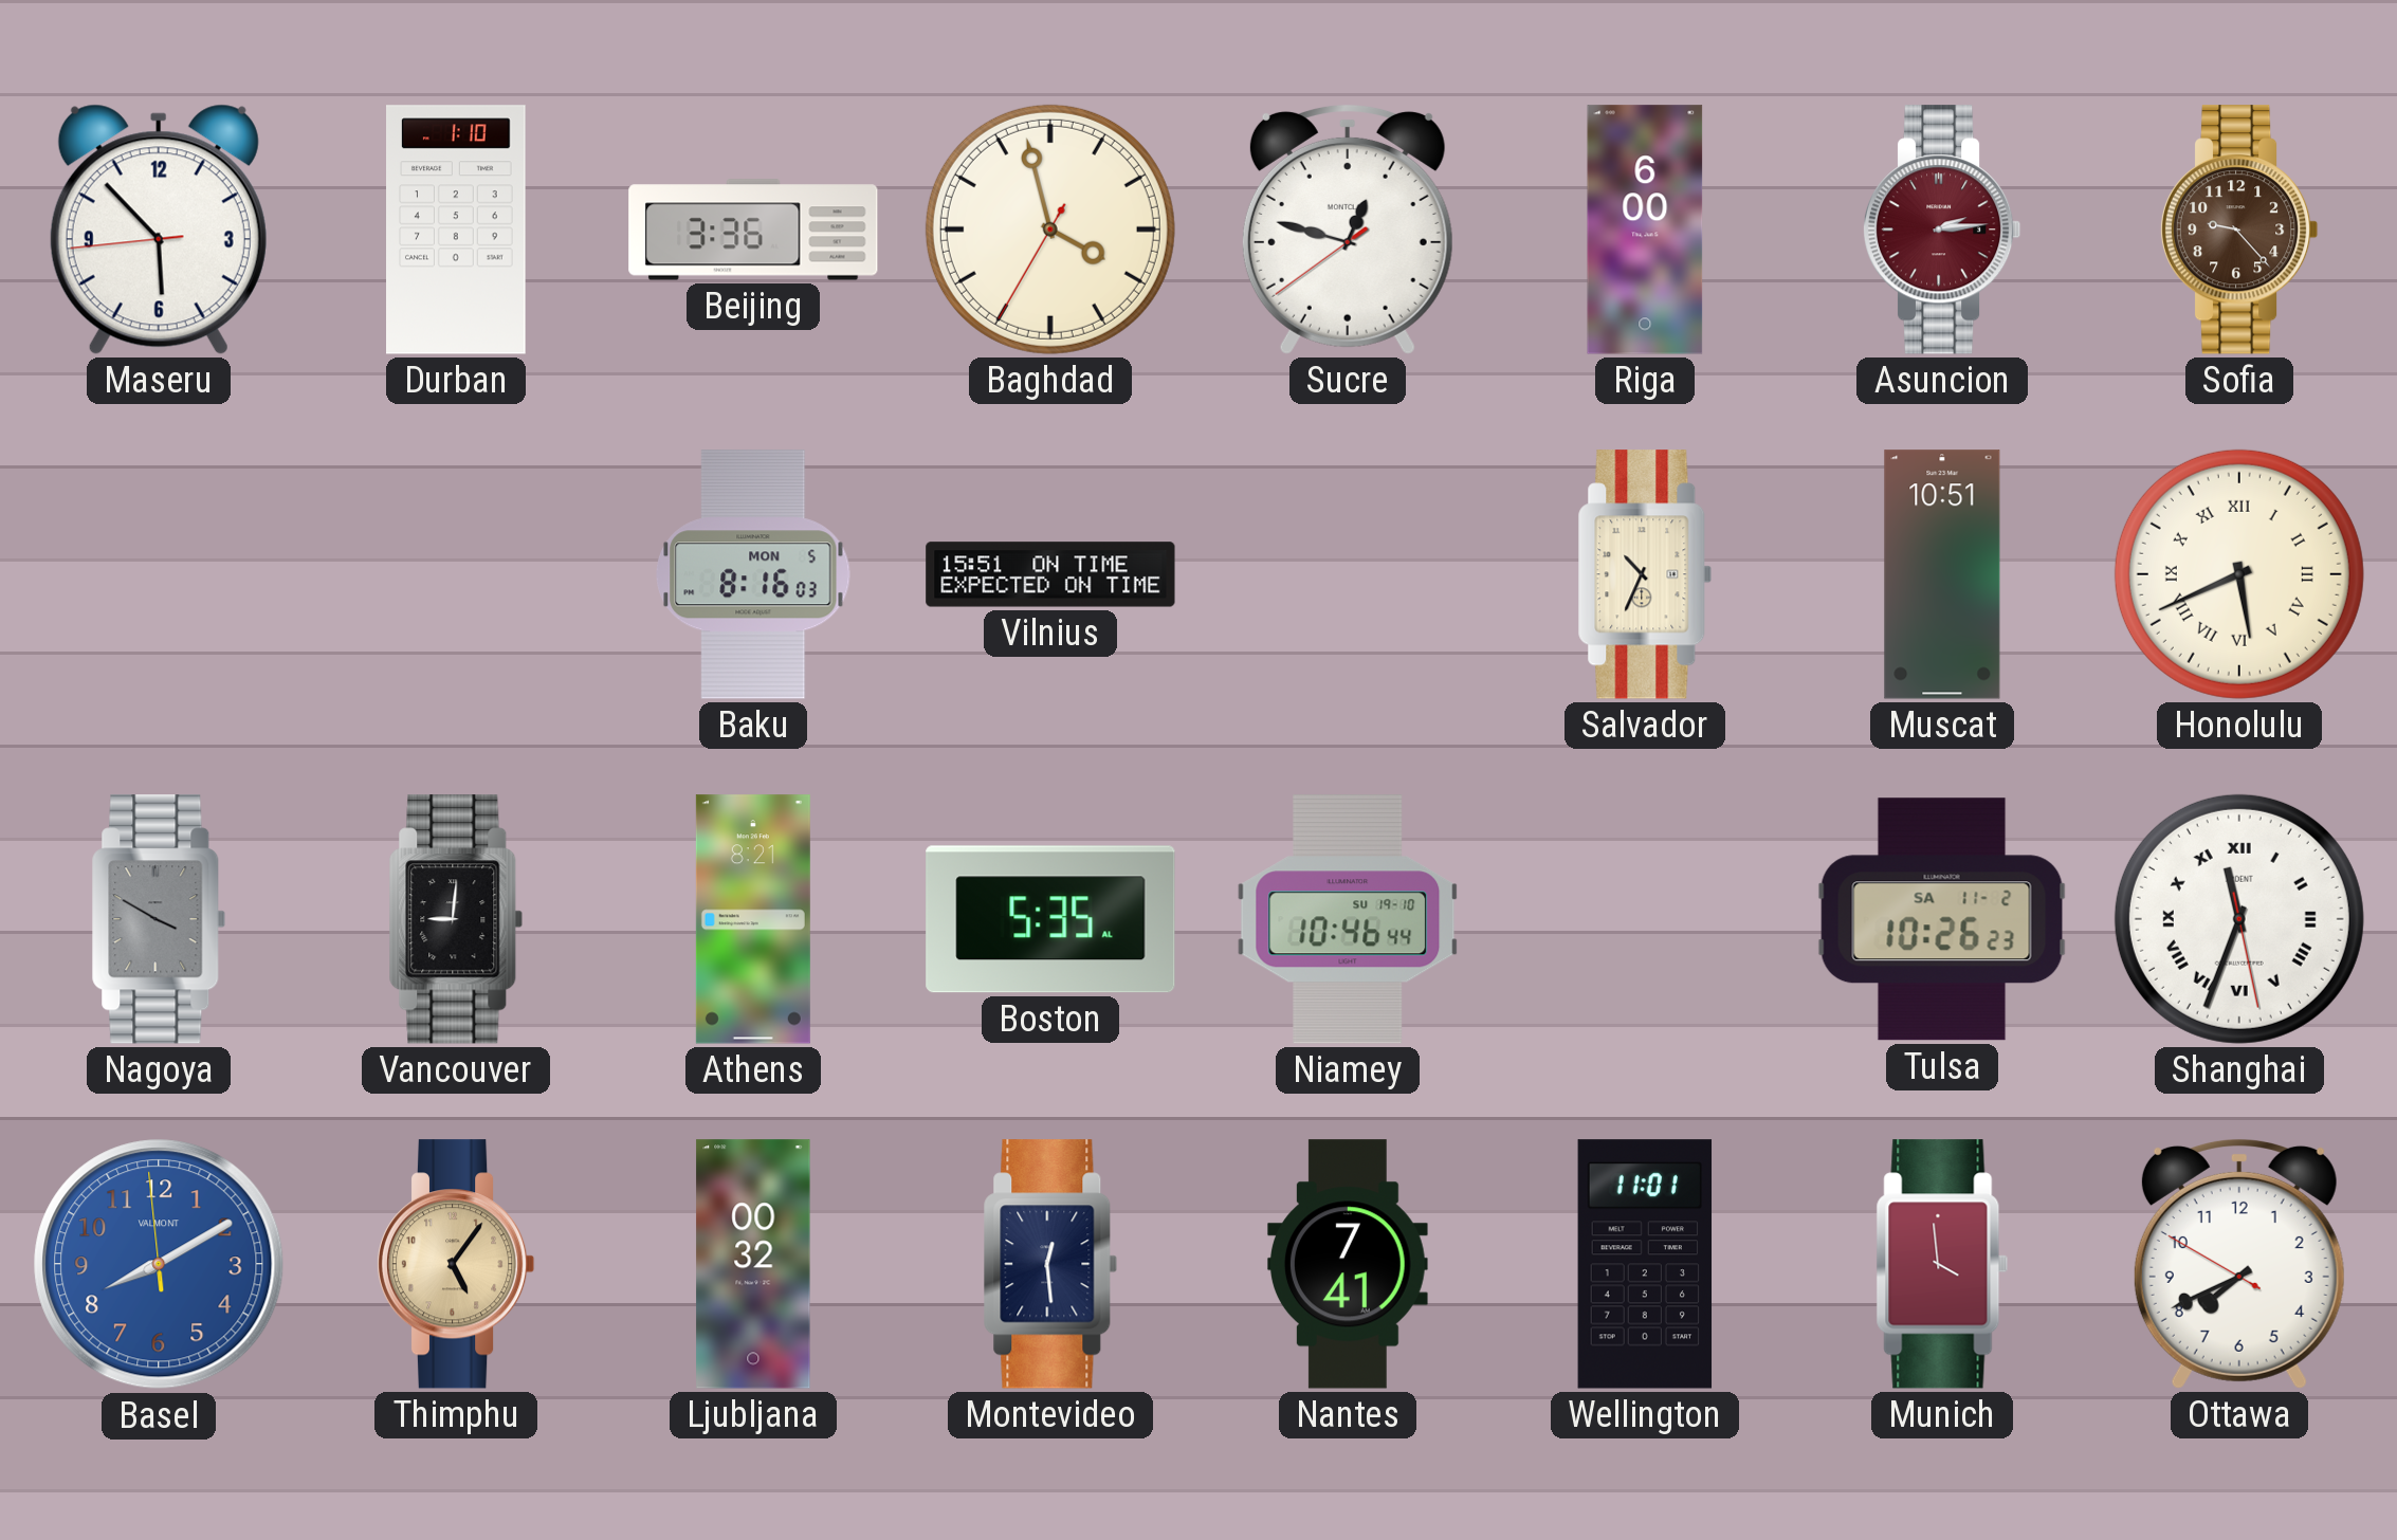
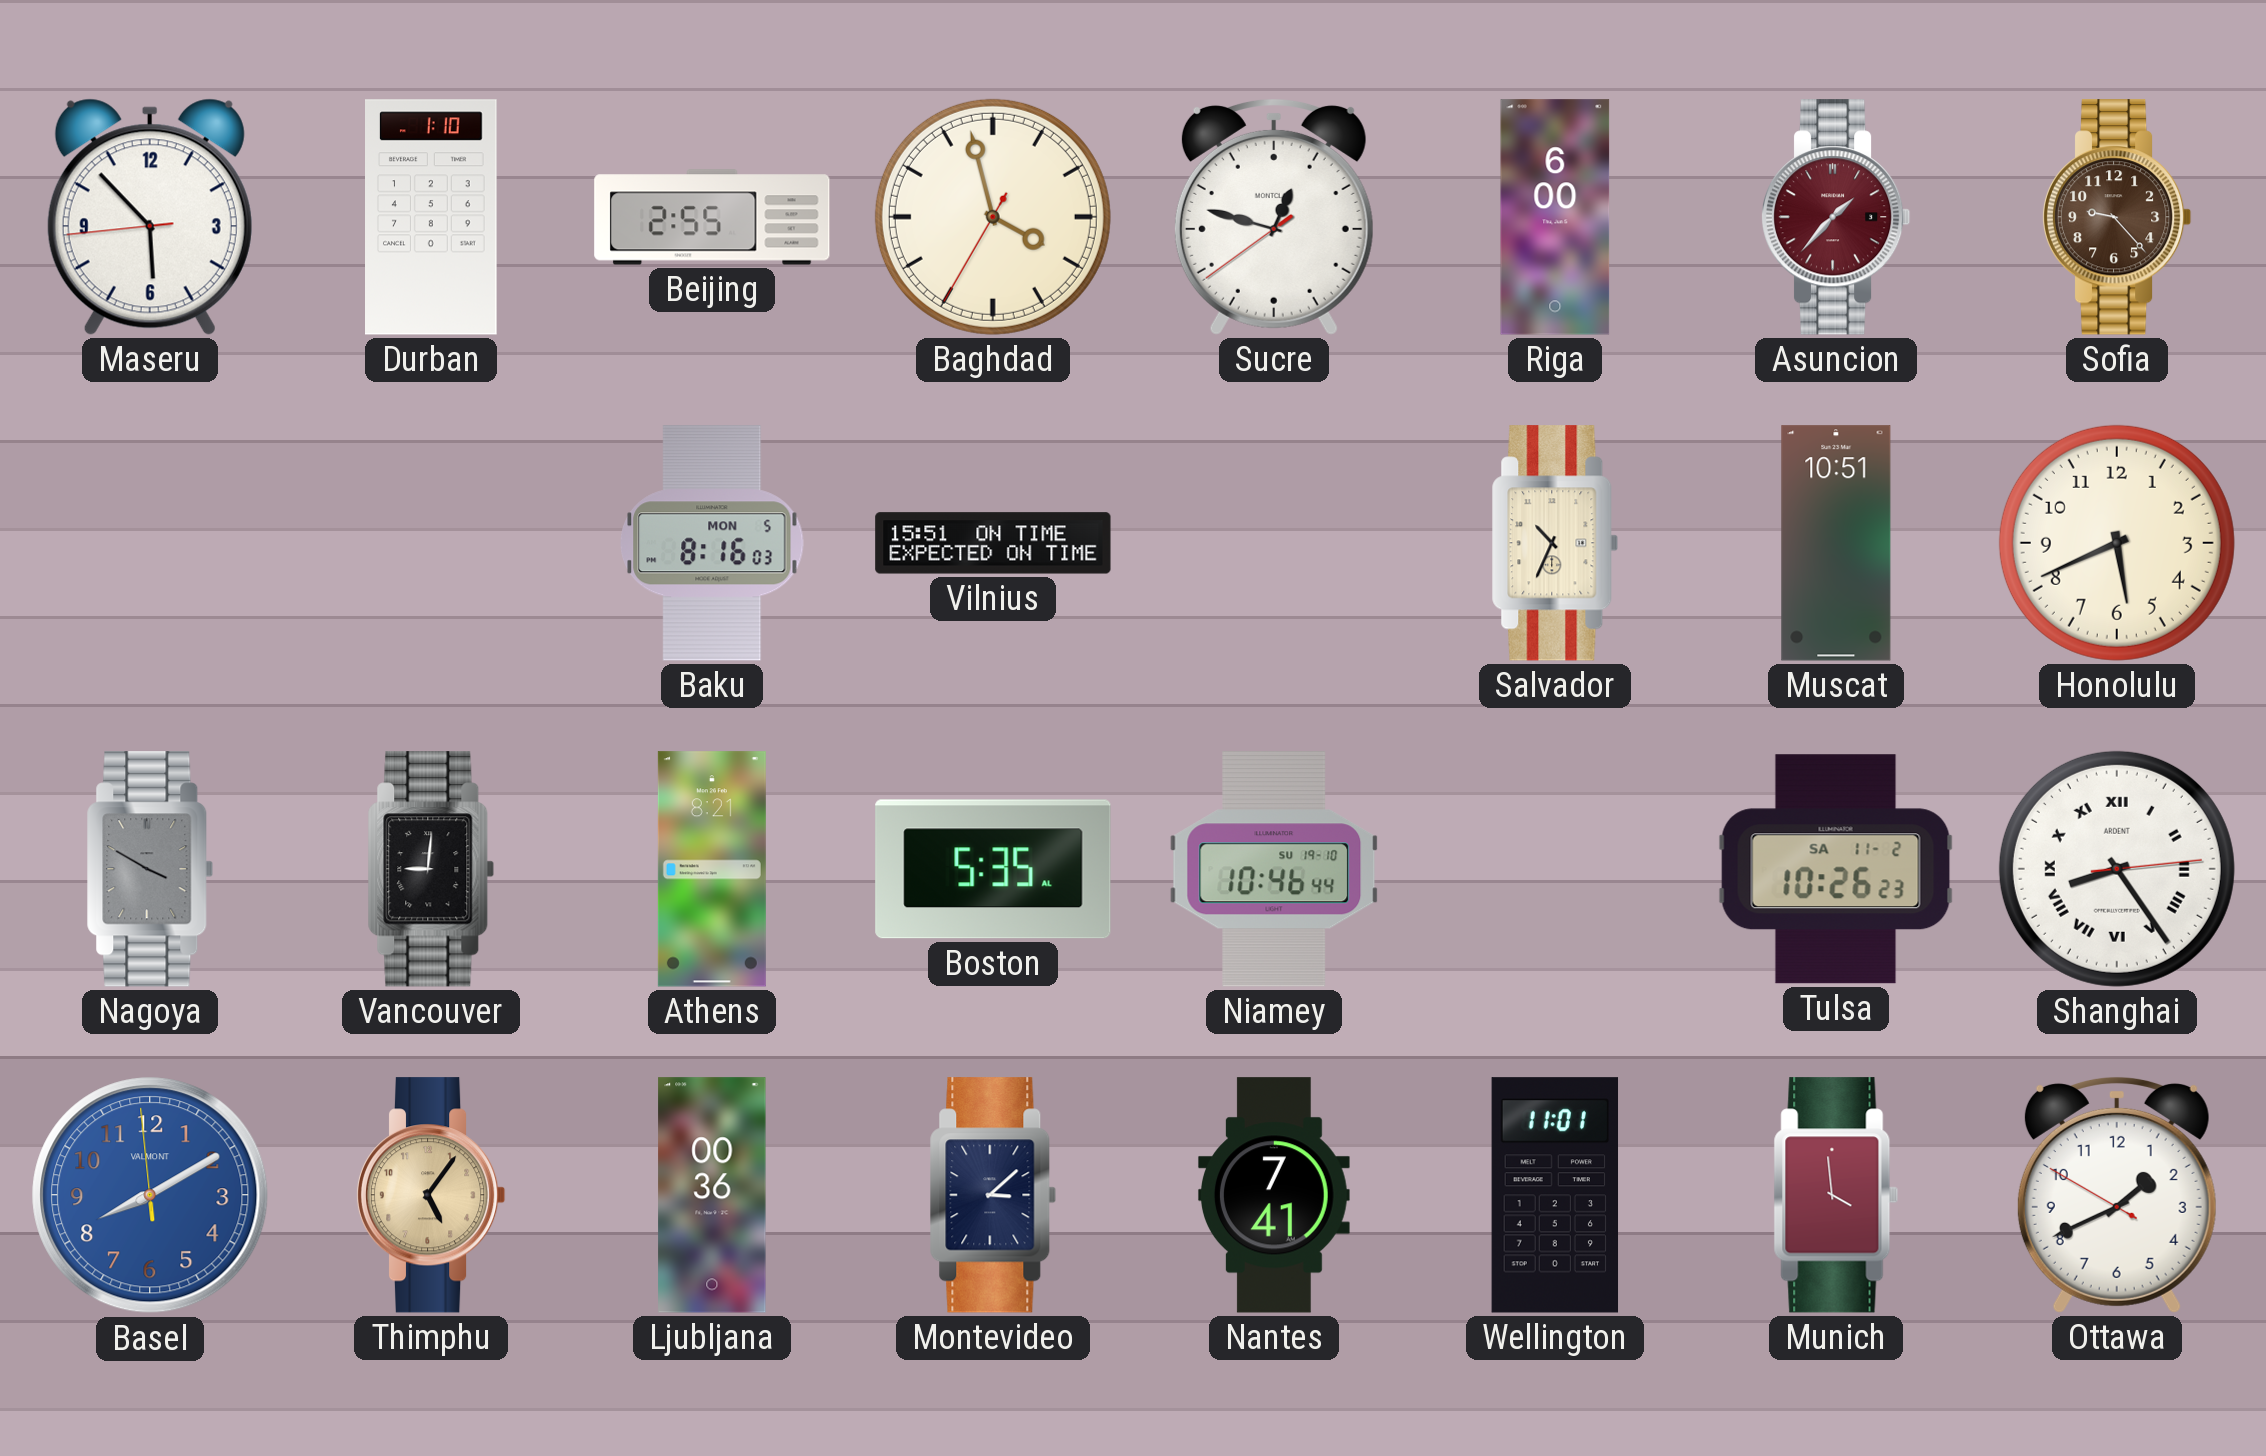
Beijing: 3:36 -> 2:55
Asuncion: 2:14 -> 1:37
Honolulu numerals: Roman -> Arabic
Shanghai: 11:33 -> 8:24
Ljubljana: 00:32 -> 00:36
Montevideo: 12:29 -> 3:08
Ottawa: 7:40 -> 1:40
